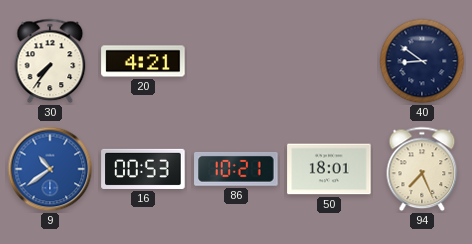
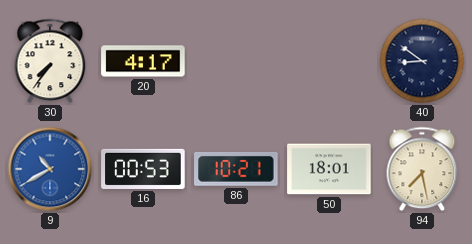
20: 4:21 -> 4:17
9: 10:39 -> 10:40
94: 7:26 -> 7:28
